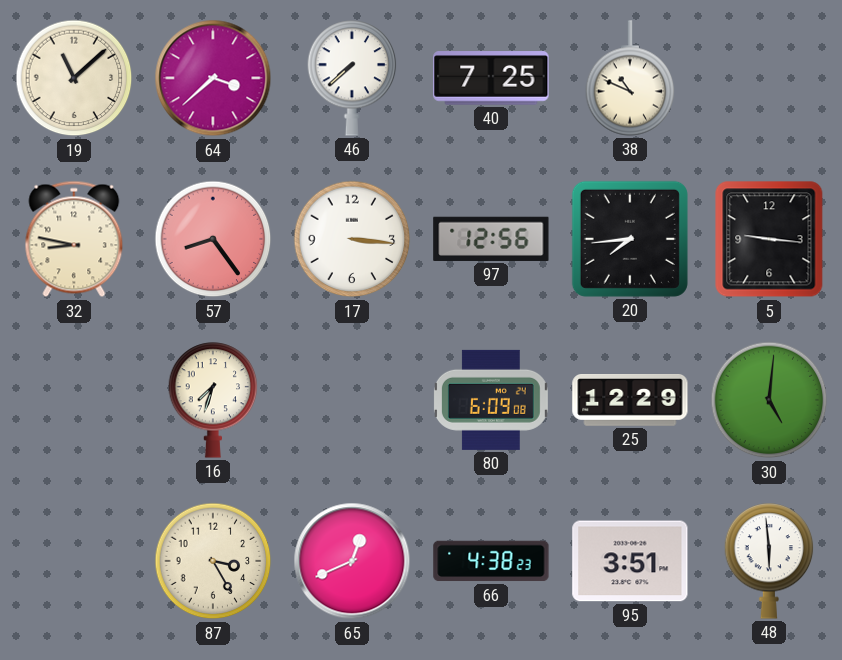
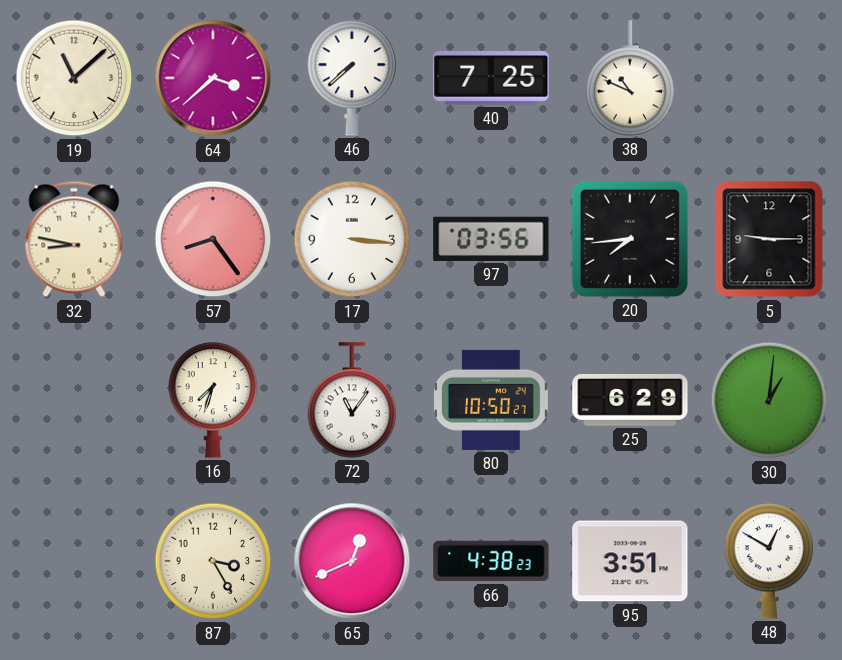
97: 12:56 -> 03:56
5: 9:16 -> 9:15
72: none -> 11:06
80: 6:09 -> 10:50
25: 12:29 -> 6:29
30: 5:01 -> 1:01
48: 5:59 -> 12:50
